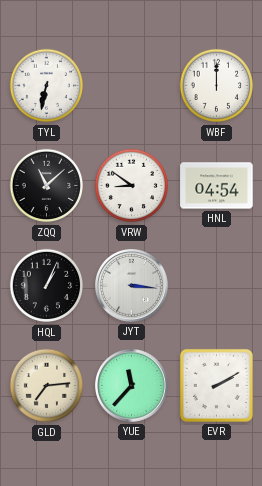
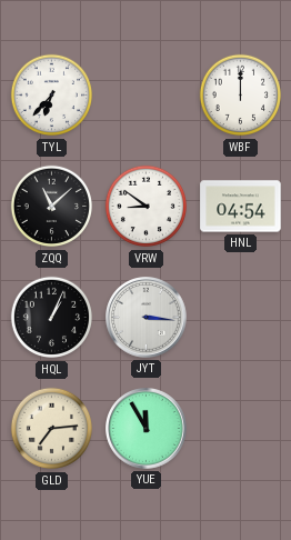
TYL: 6:32 -> 6:37
YUE: 11:37 -> 11:55
EVR: 2:10 -> none
